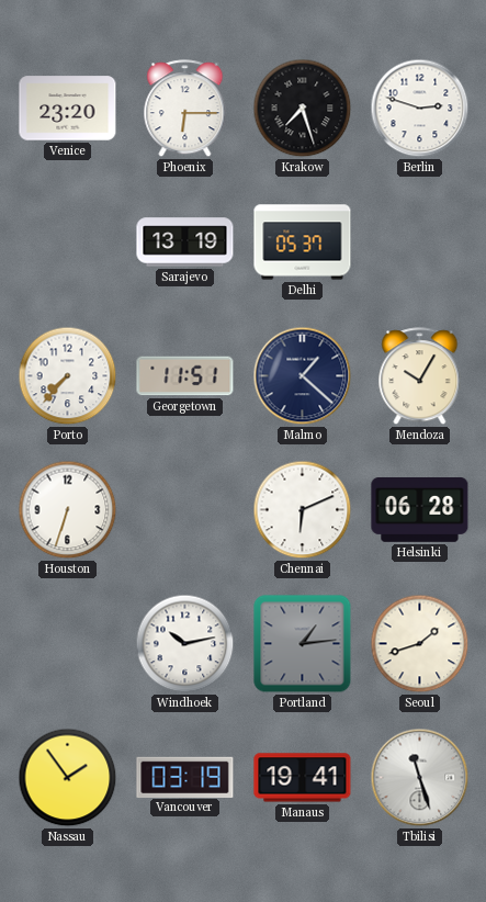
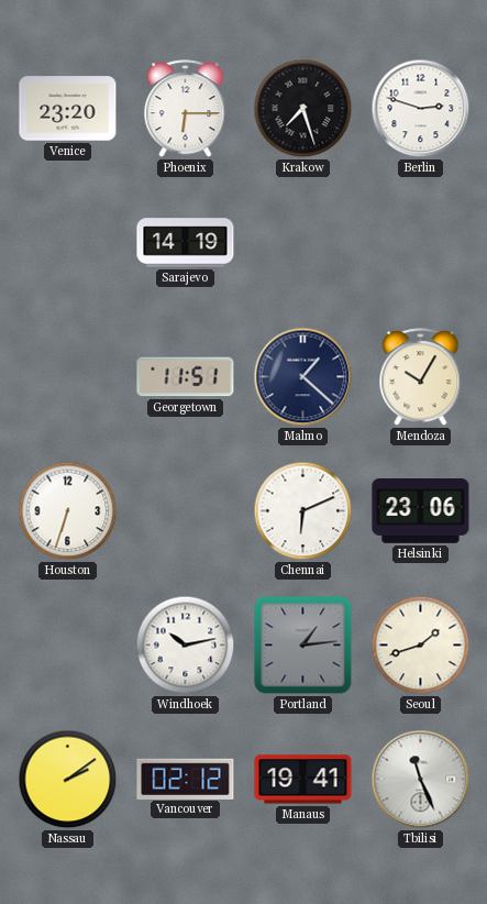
Sarajevo: 13:19 -> 14:19
Delhi: 05:37 -> none
Porto: 7:37 -> none
Helsinki: 06:28 -> 23:06
Nassau: 1:54 -> 2:09
Vancouver: 03:19 -> 02:12
Tbilisi: 11:27 -> 11:26
